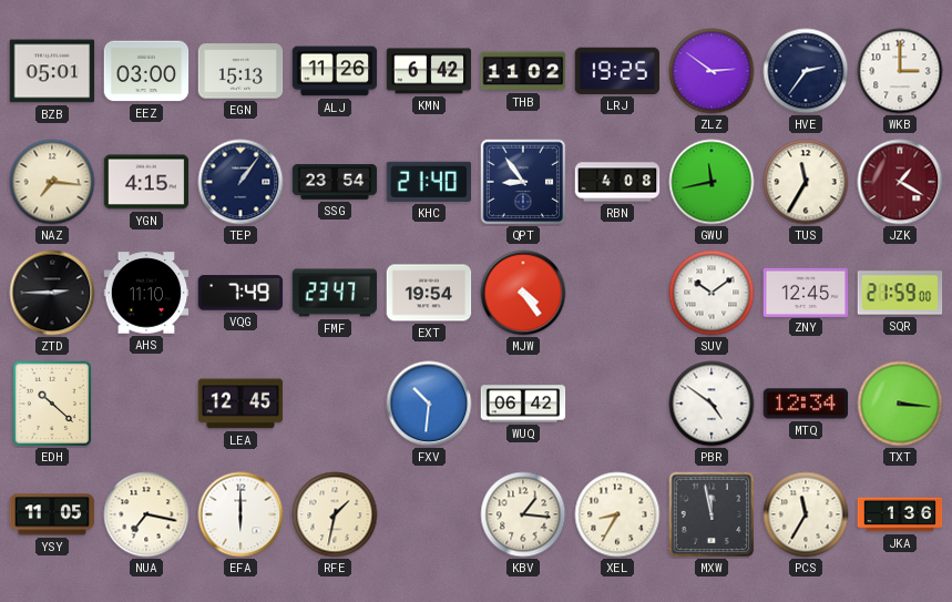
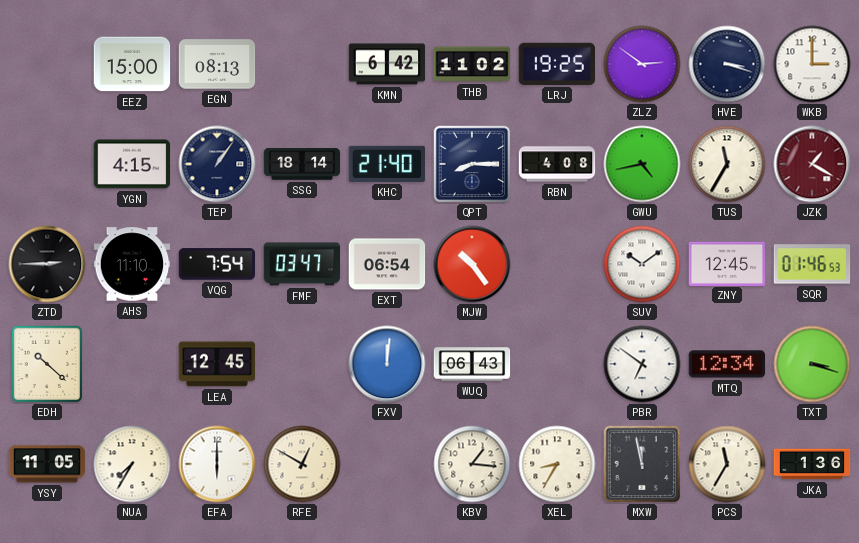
BZB: 05:01 -> none
EEZ: 03:00 -> 15:00
EGN: 15:13 -> 08:13
ALJ: 11:26 -> none
HVE: 2:36 -> 3:18
NAZ: 7:16 -> none
SSG: 23:54 -> 18:14
QPT: 8:54 -> 8:15
GWU: 11:43 -> 4:43
VQG: 7:49 -> 7:54
FMF: 23:47 -> 03:47
EXT: 19:54 -> 06:54
MJW: 4:24 -> 10:24
SQR: 21:59 -> 01:46
FXV: 10:31 -> 12:01
WUQ: 06:42 -> 06:43
PBR: 4:51 -> 6:51
TXT: 3:16 -> 3:18
NUA: 7:17 -> 7:35
RFE: 1:32 -> 12:50
